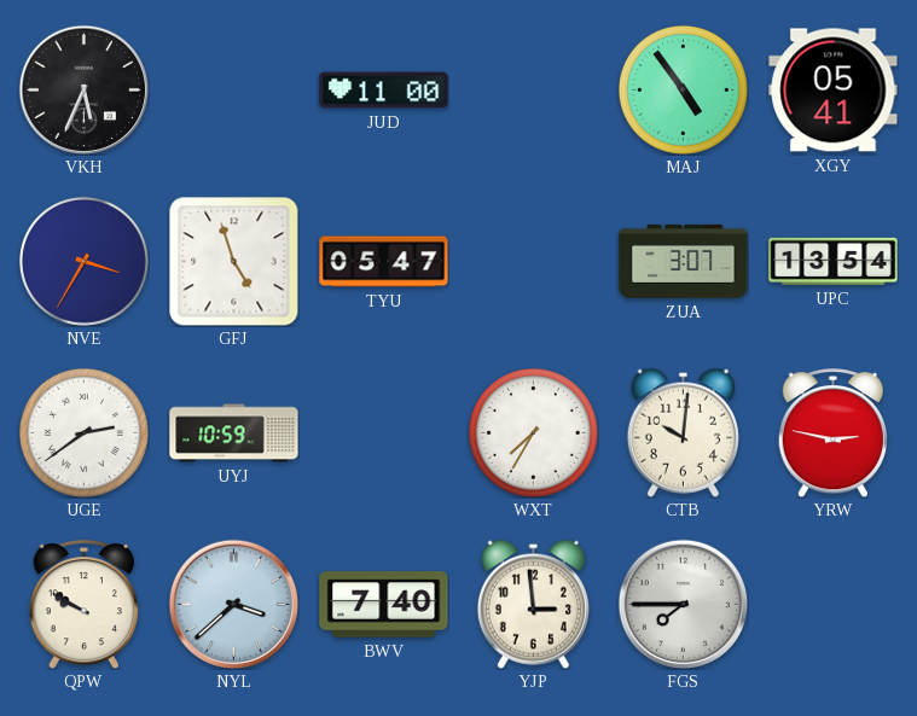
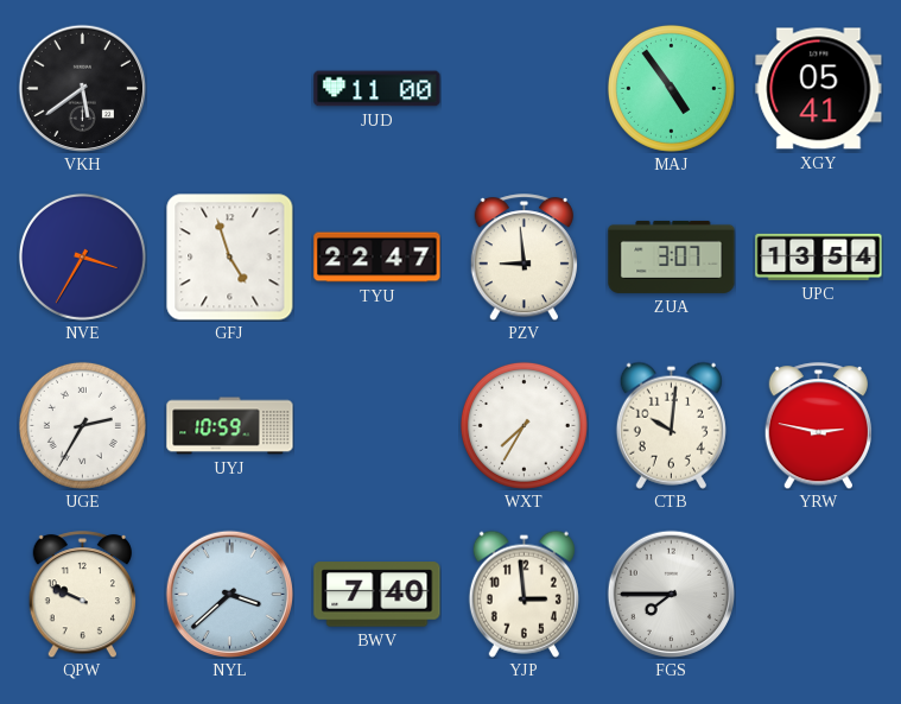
VKH: 5:34 -> 5:39
TYU: 05:47 -> 22:47
PZV: none -> 8:59
UGE: 2:39 -> 2:35
QPW: 9:50 -> 9:49
